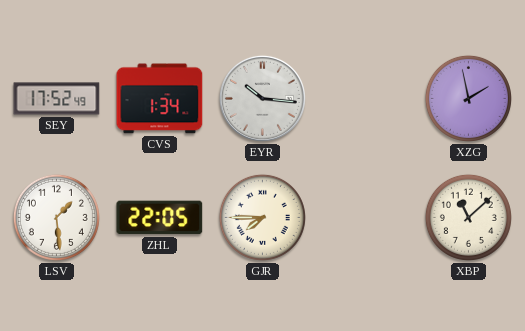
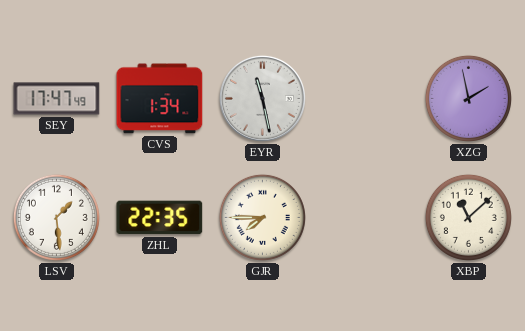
SEY: 17:52 -> 17:47
EYR: 10:16 -> 11:28
ZHL: 22:05 -> 22:35
